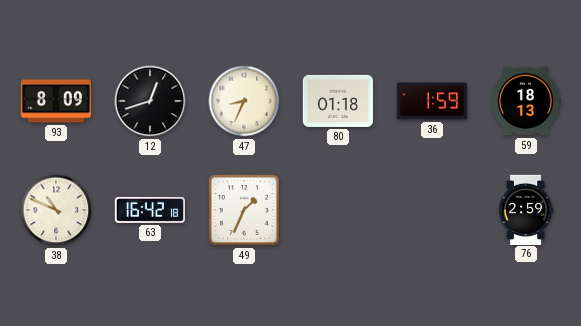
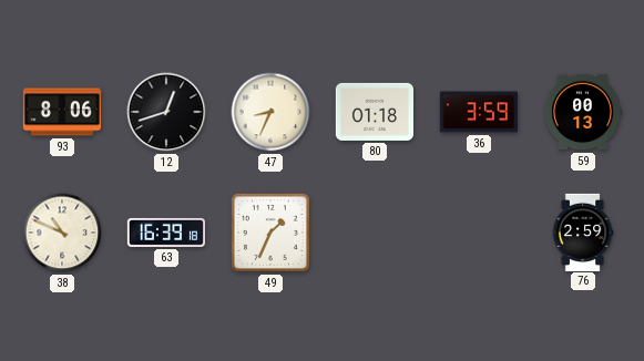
93: 8:09 -> 8:06
36: 1:59 -> 3:59
59: 18:13 -> 00:13
63: 16:42 -> 16:39
